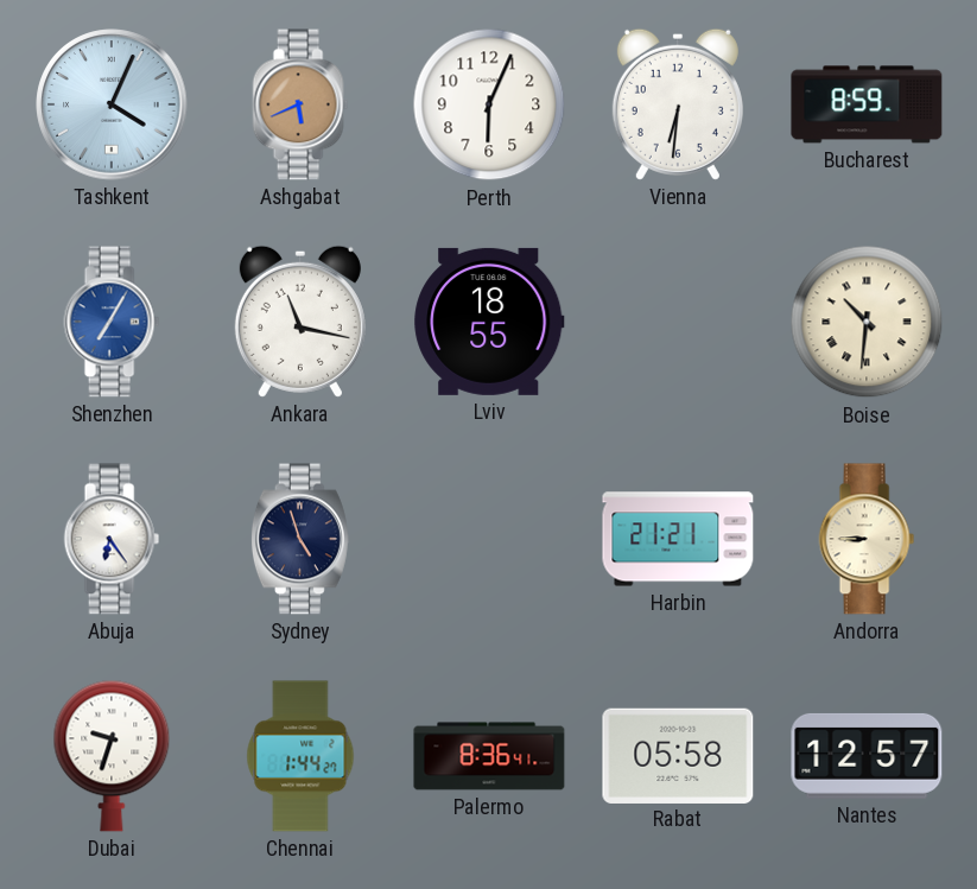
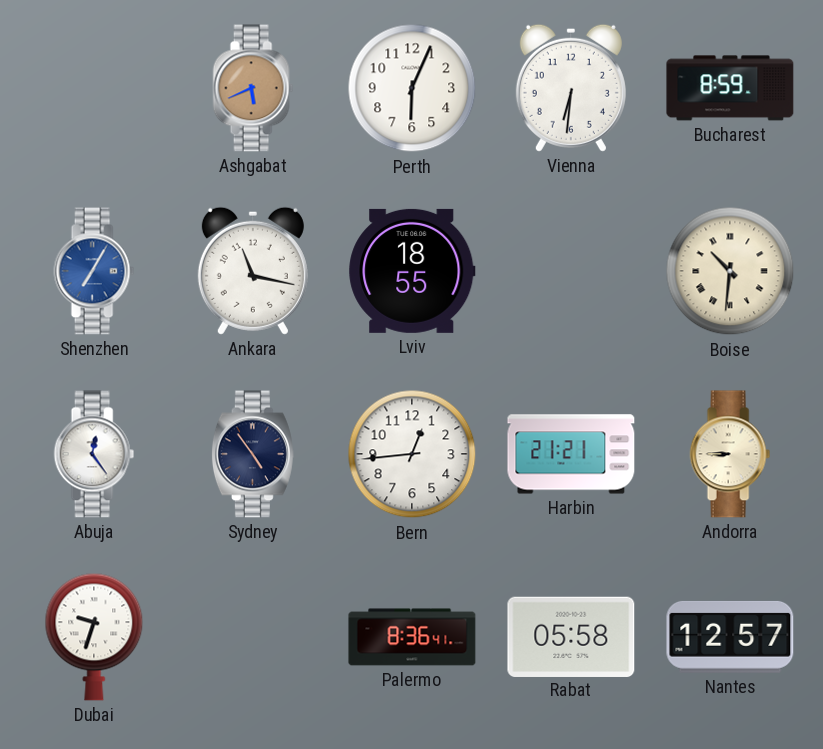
Tashkent: 4:04 -> none
Abuja: 6:24 -> 12:24
Sydney: 4:57 -> 4:54
Bern: none -> 12:44
Chennai: 1:44 -> none
